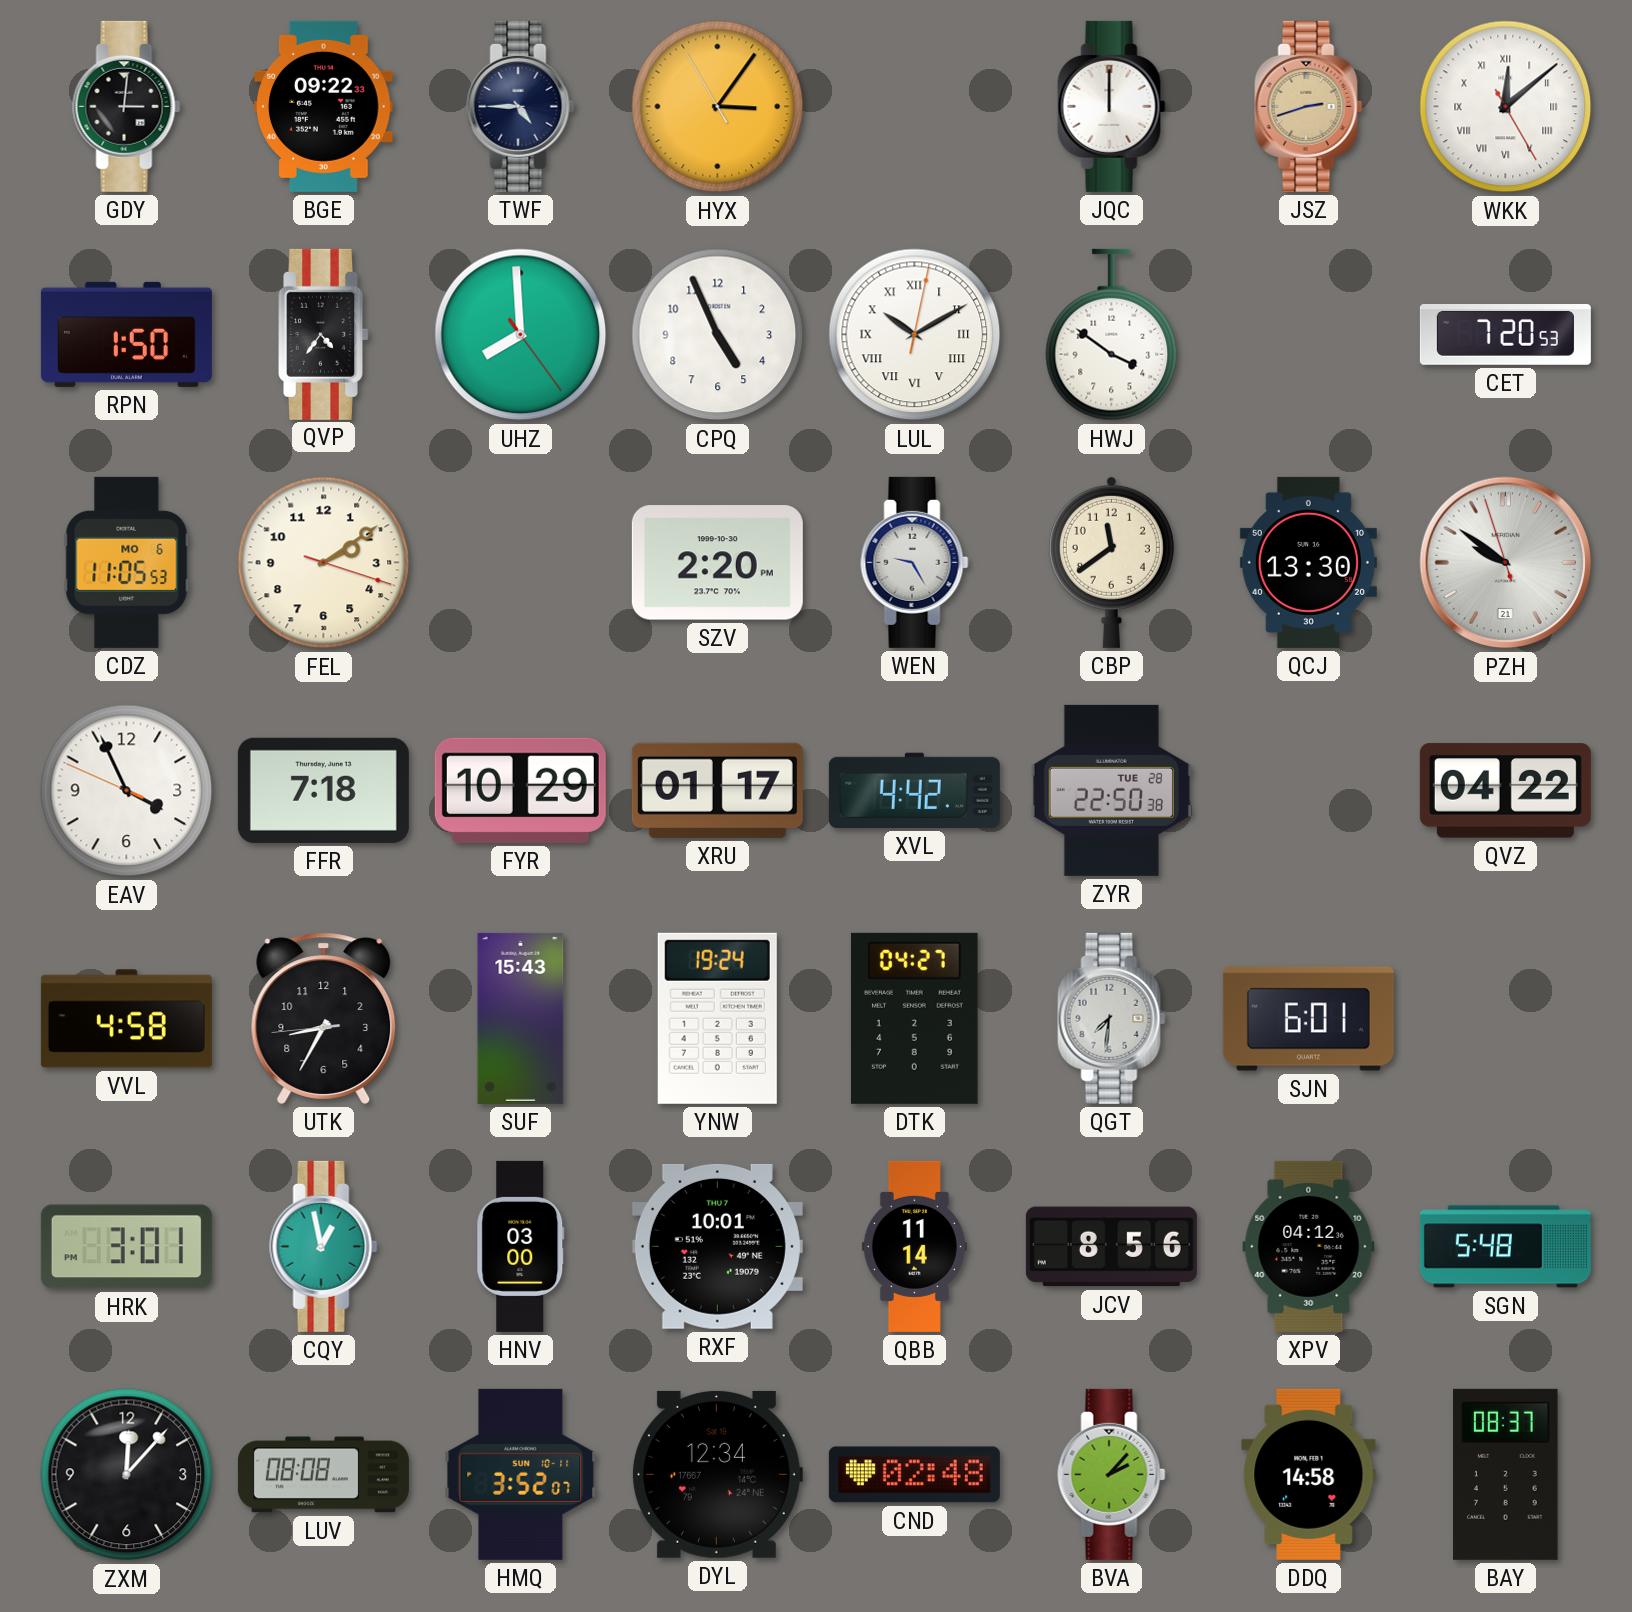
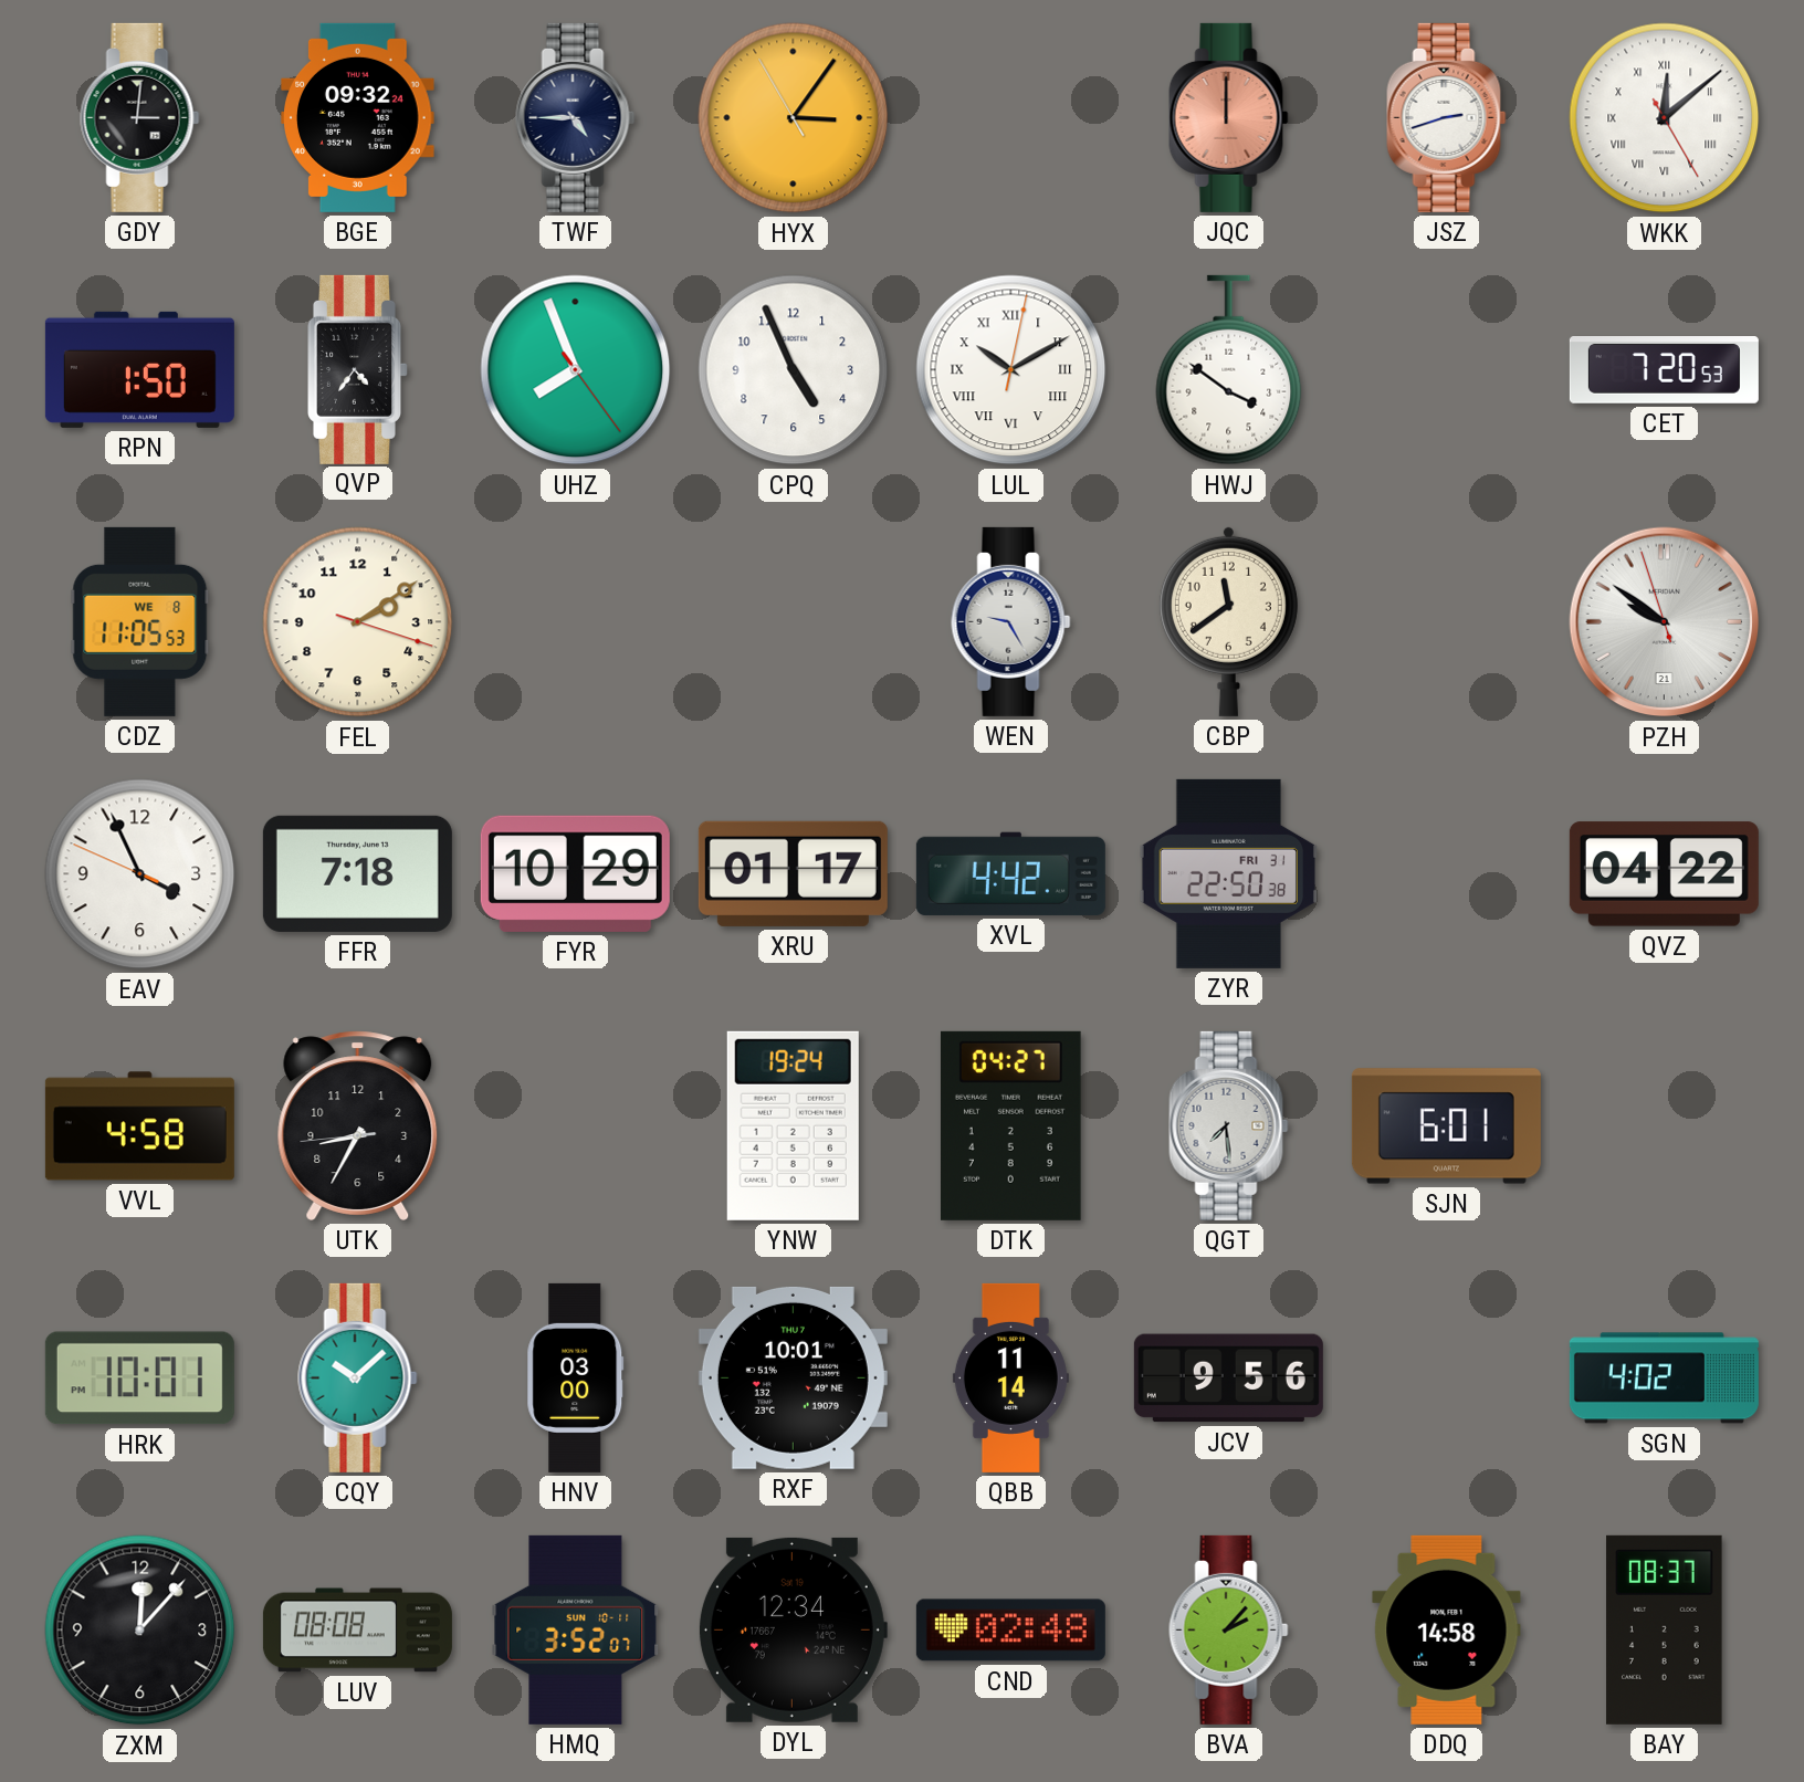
BGE: 09:22 -> 09:32
JQC dial: white -> salmon
JSZ dial: champagne -> white
UHZ: 7:59 -> 7:56
CDZ date: MO 6 -> WE 8
SZV: 2:20 -> none
QCJ: 13:30 -> none
ZYR date: TUE 28 -> FRI 31
SUF: 15:43 -> none
QGT: 7:31 -> 7:29
HRK: 3:01 -> 10:01
CQY: 12:58 -> 10:08
JCV: 8:56 -> 9:56
XPV: 04:12 -> none
SGN: 5:48 -> 4:02
